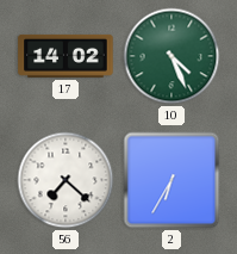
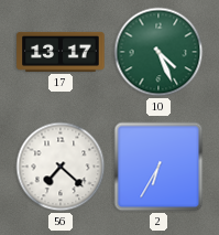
17: 14:02 -> 13:17
